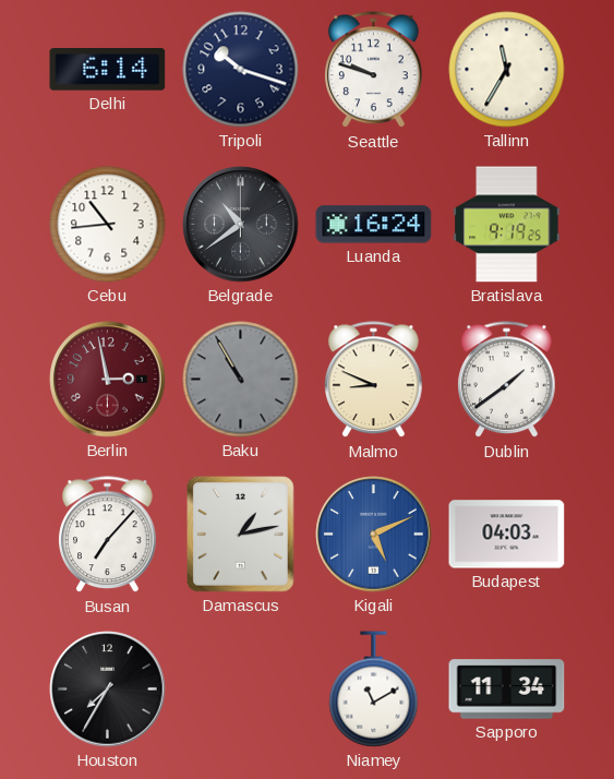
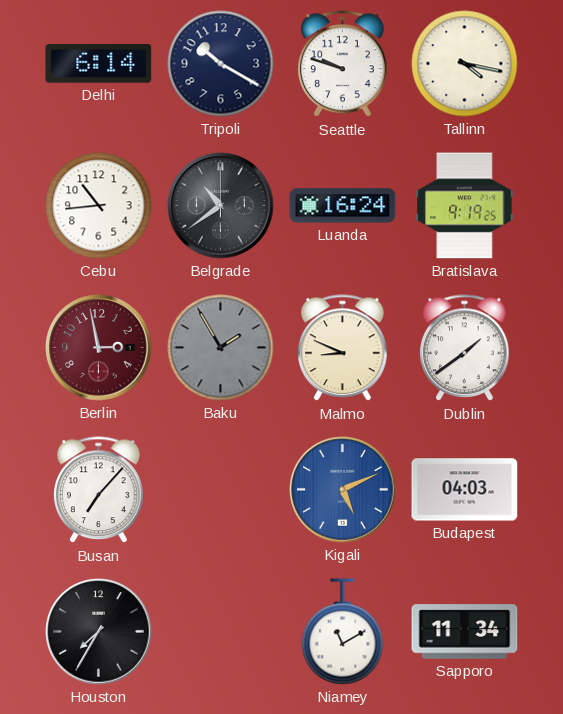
Tripoli: 10:18 -> 10:20
Tallinn: 11:35 -> 4:17
Baku: 10:55 -> 1:55
Damascus: 1:13 -> none
